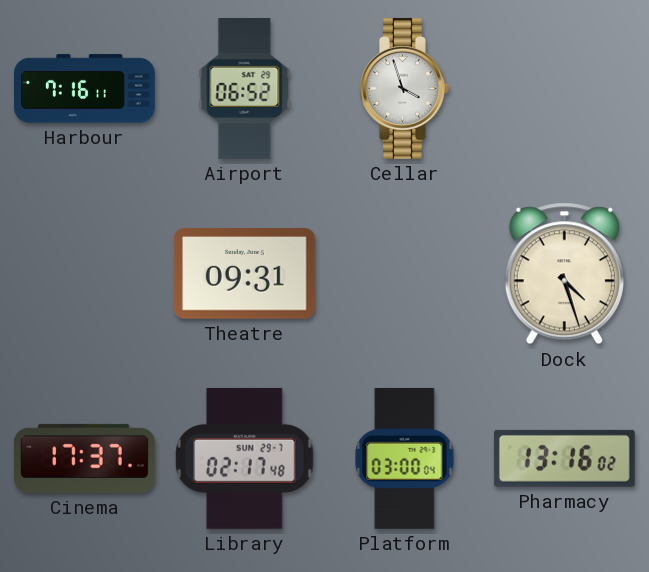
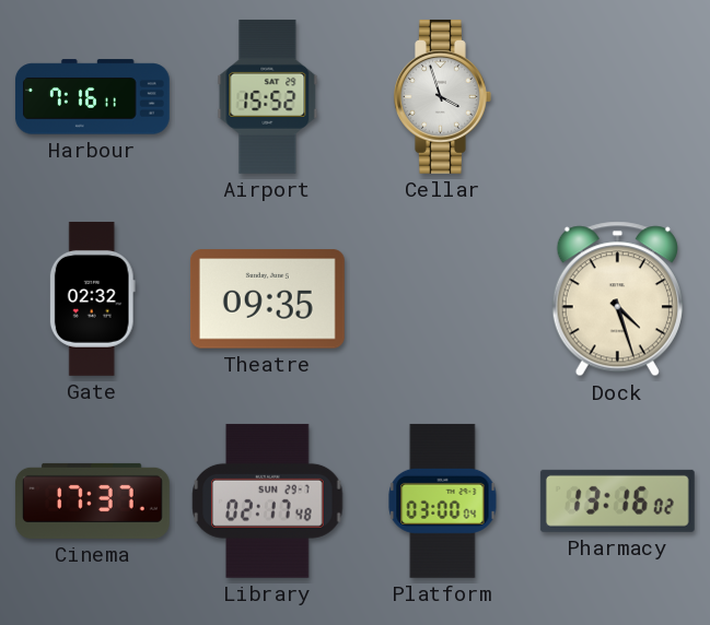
Airport: 06:52 -> 15:52
Gate: none -> 02:32
Theatre: 09:31 -> 09:35
